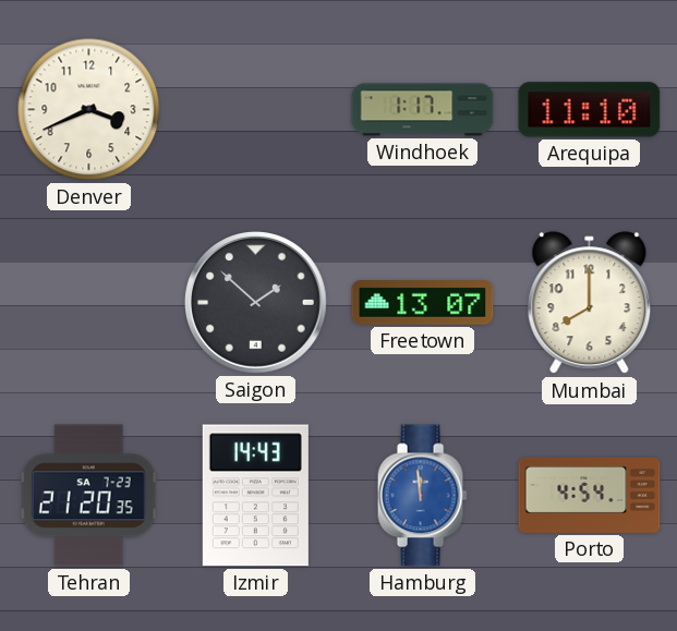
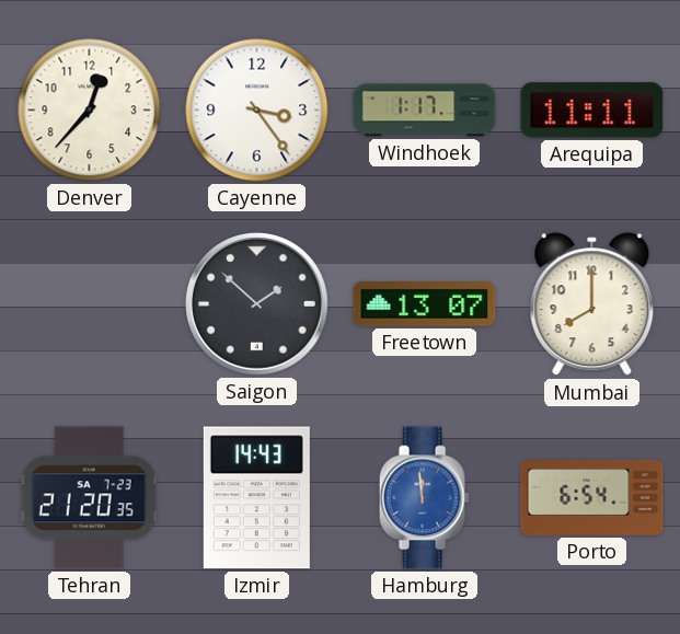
Denver: 3:41 -> 12:37
Cayenne: none -> 3:24
Arequipa: 11:10 -> 11:11
Porto: 4:54 -> 6:54
